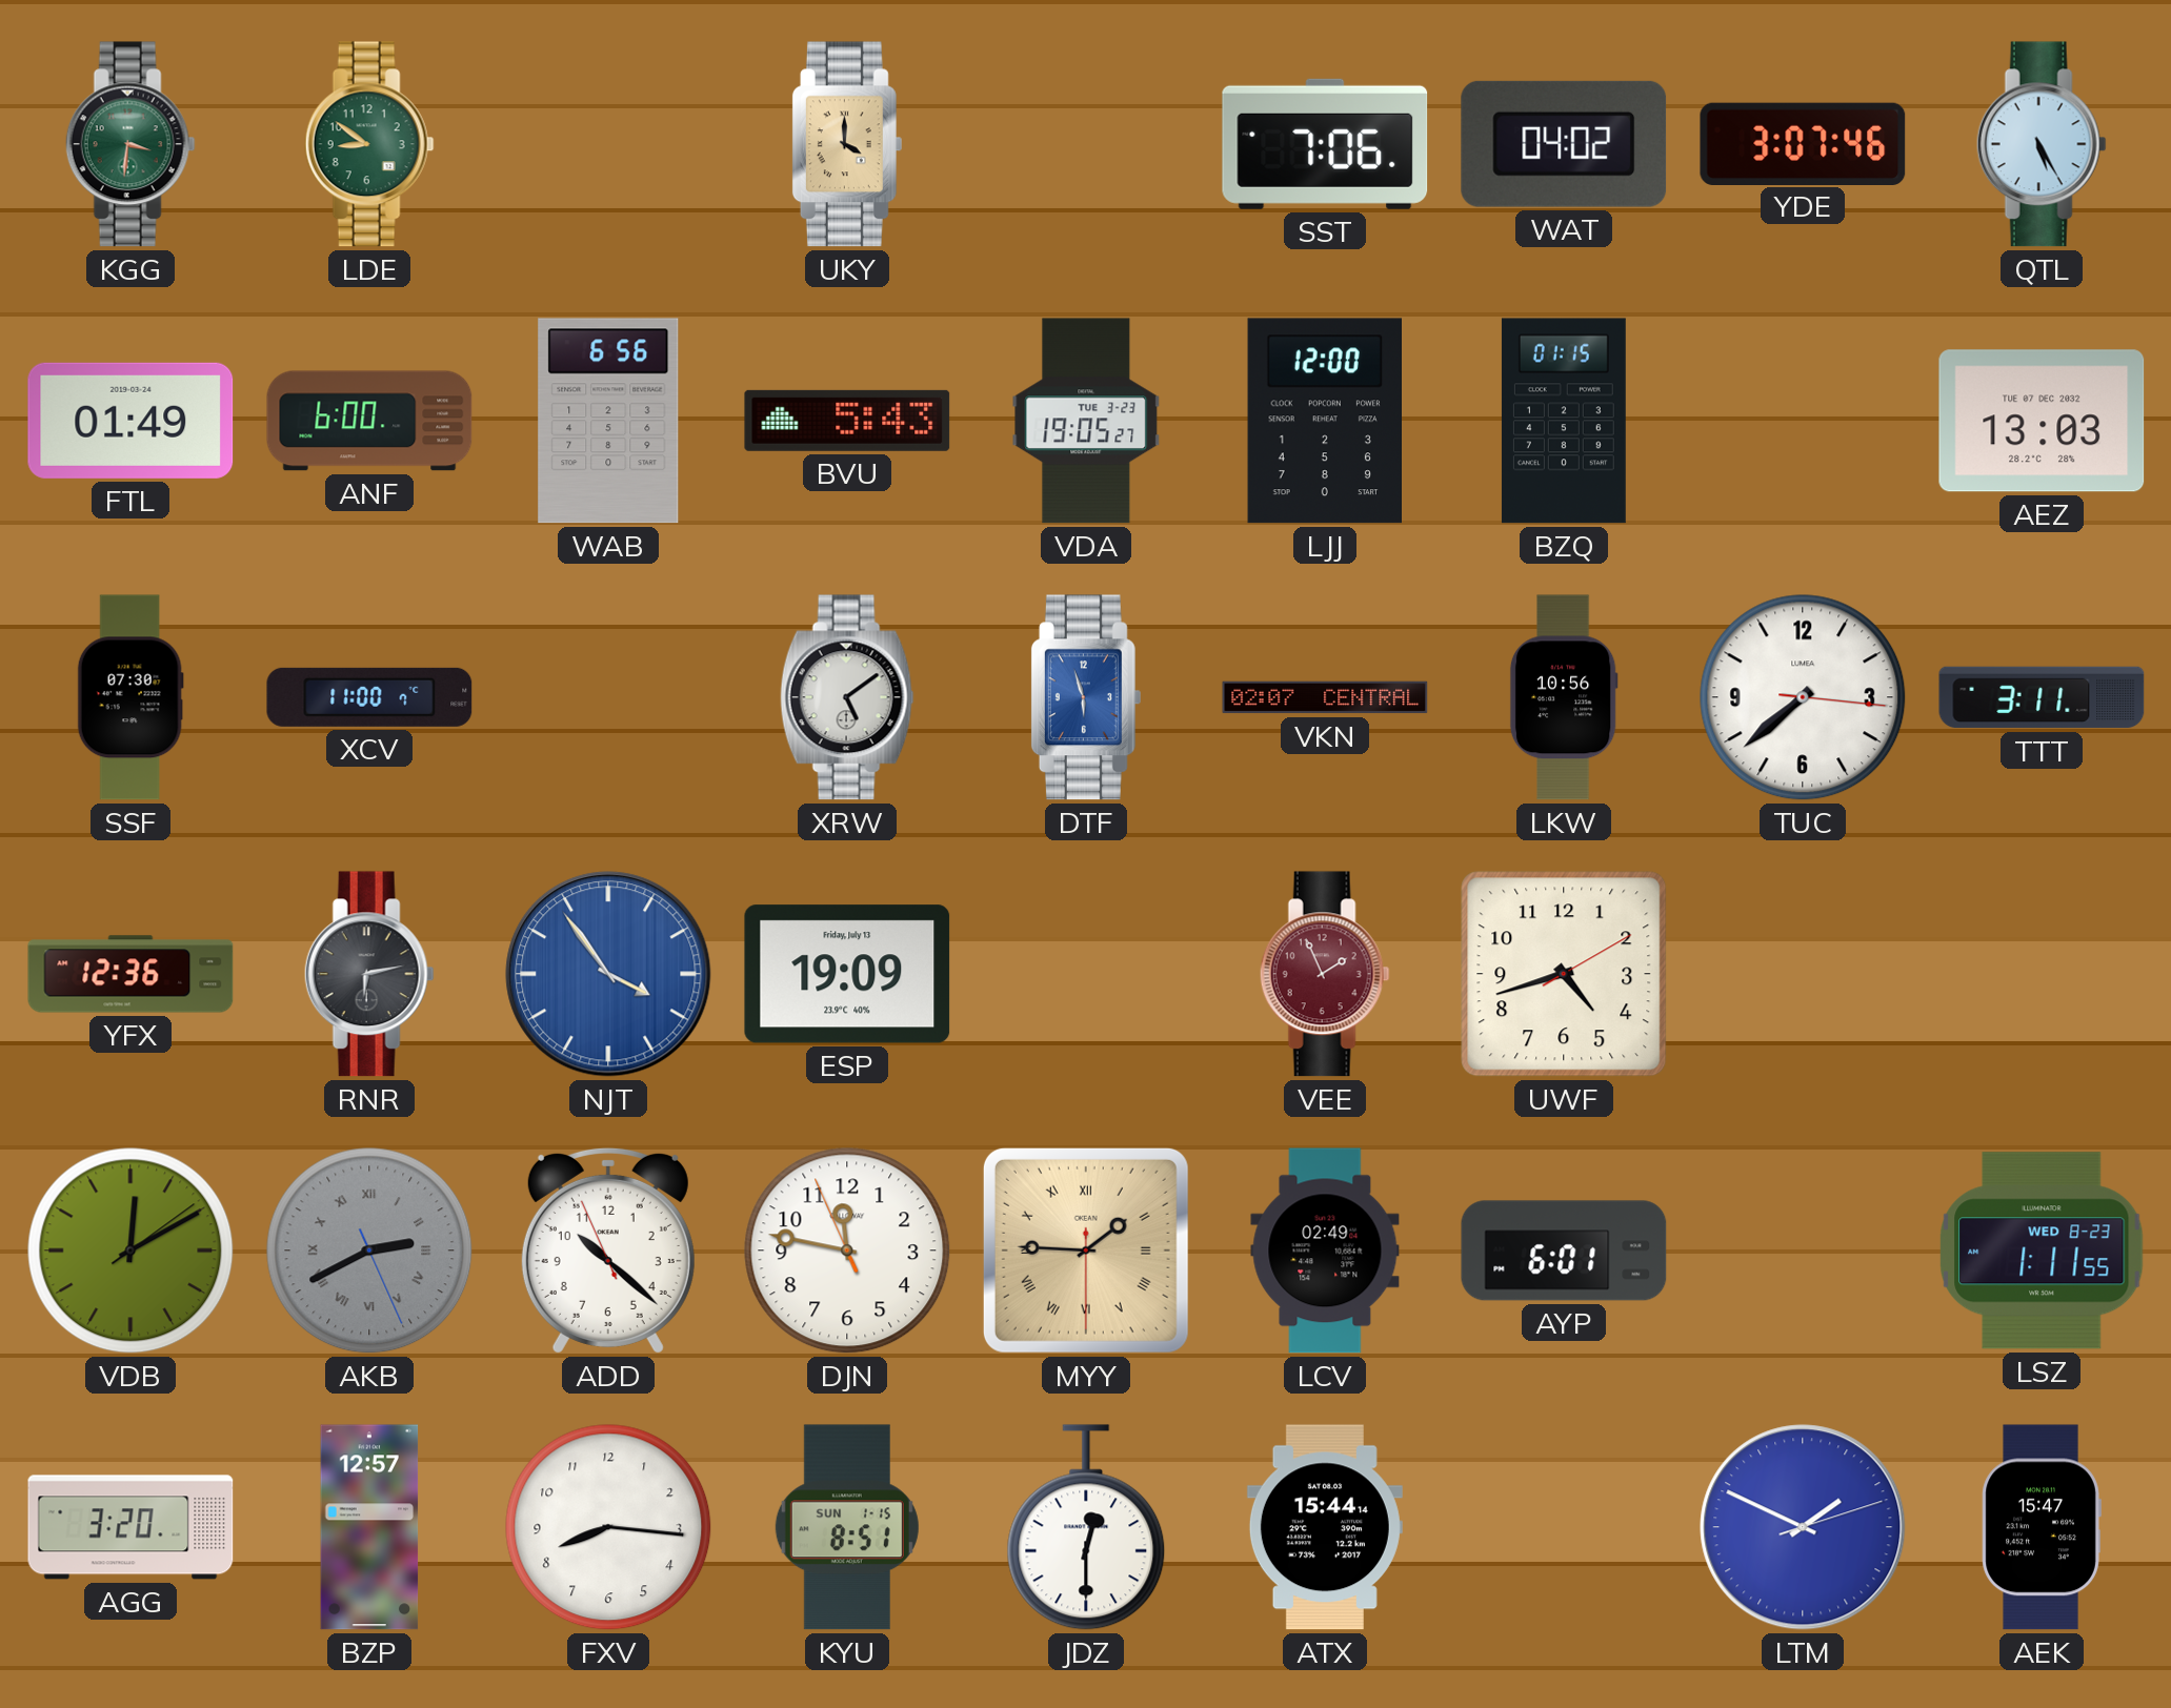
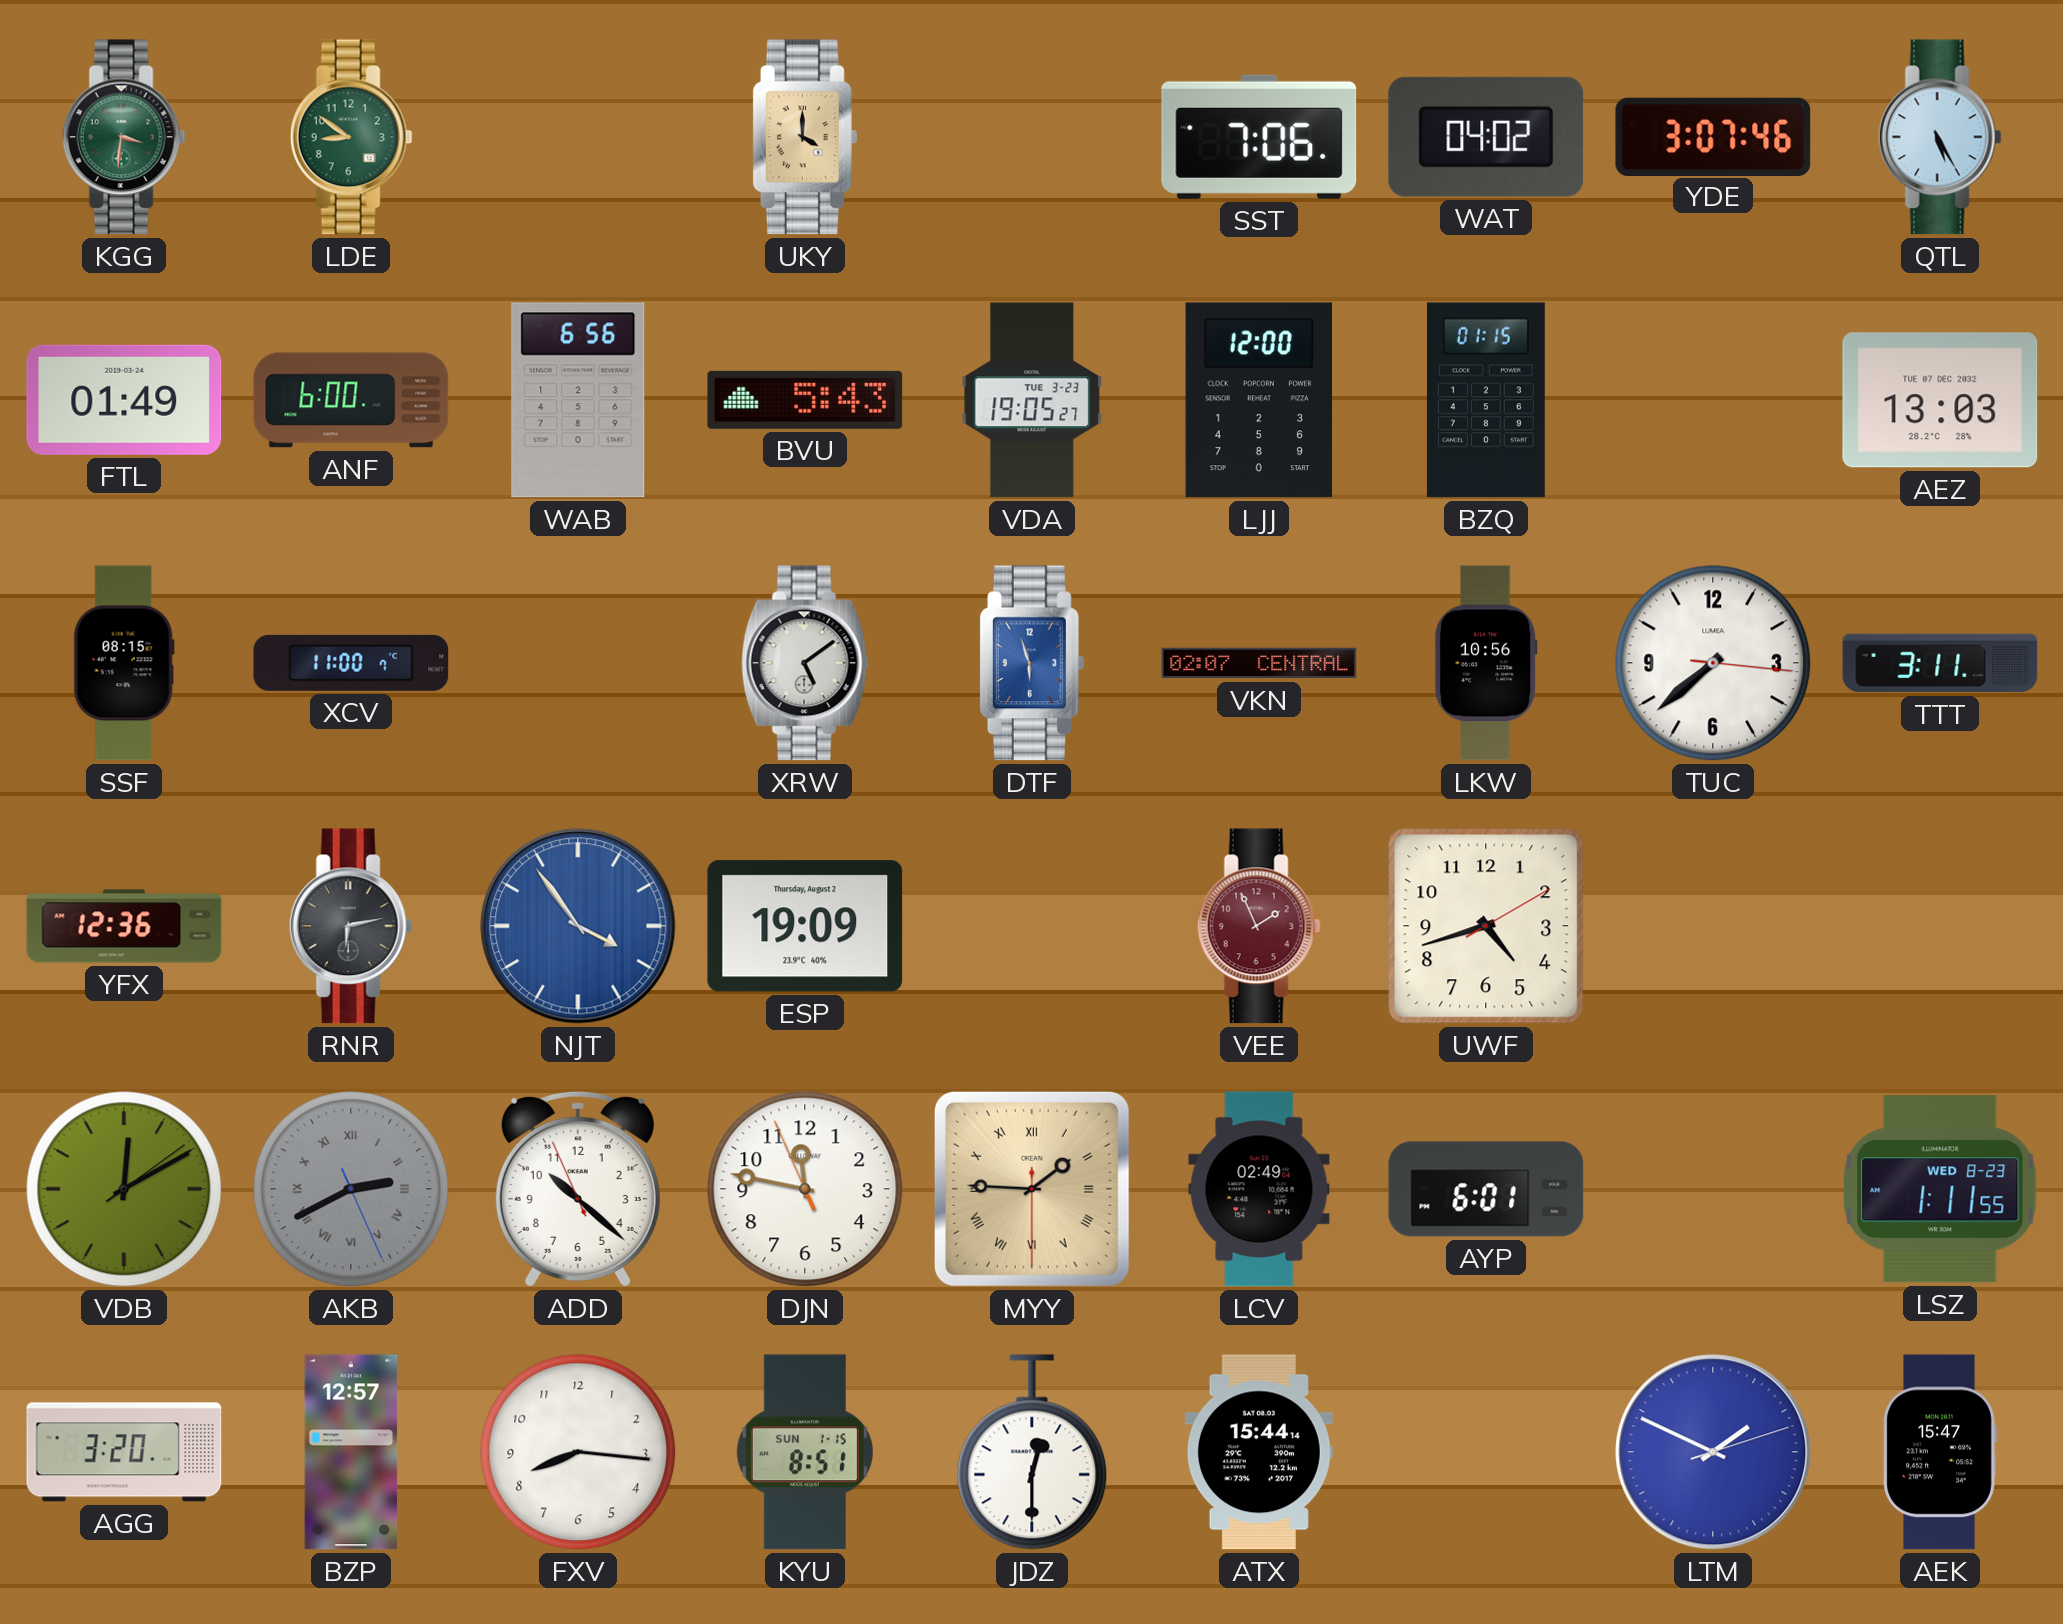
SSF: 07:30 -> 08:15
ESP date: Friday, July 13 -> Thursday, August 2
